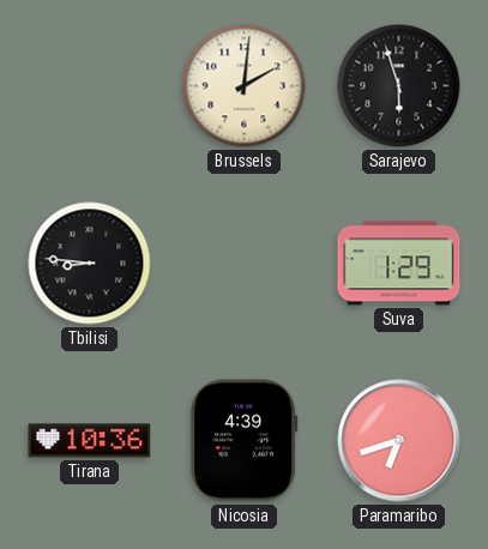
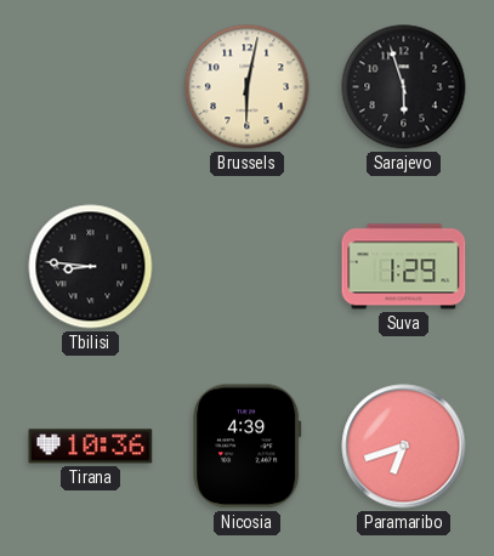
Brussels: 2:01 -> 6:02
